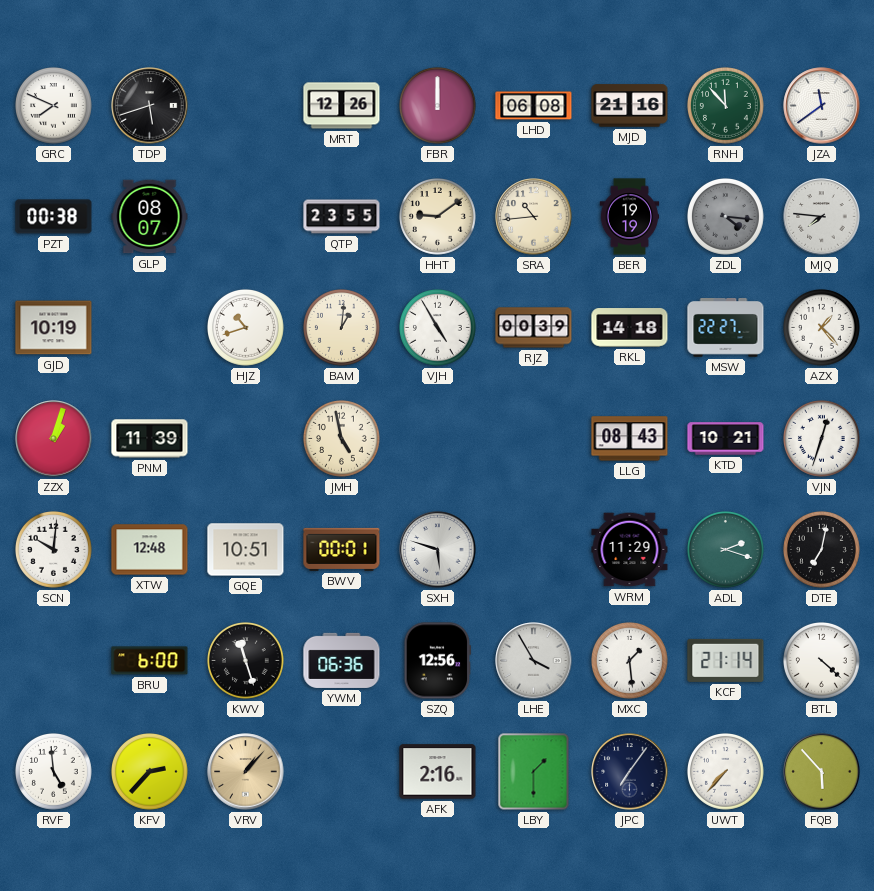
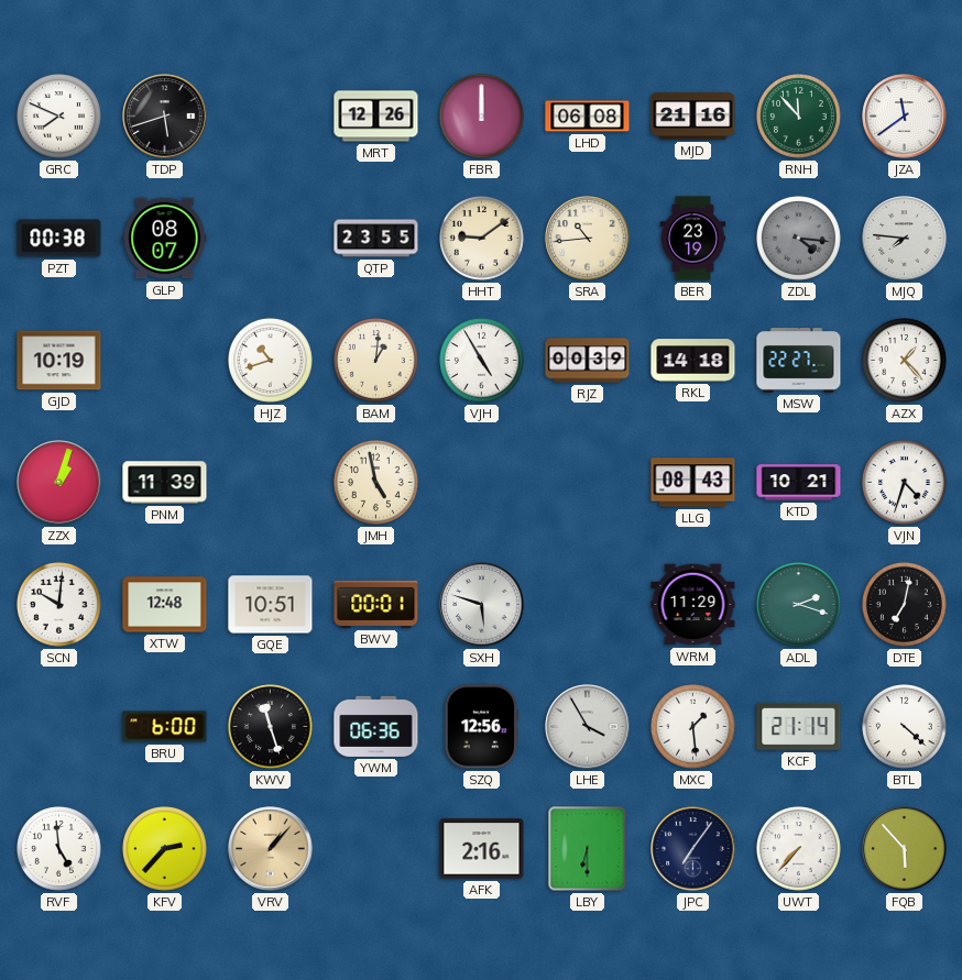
BER: 19:19 -> 23:19
VJN: 12:33 -> 4:33
LBY: 1:30 -> 6:30
